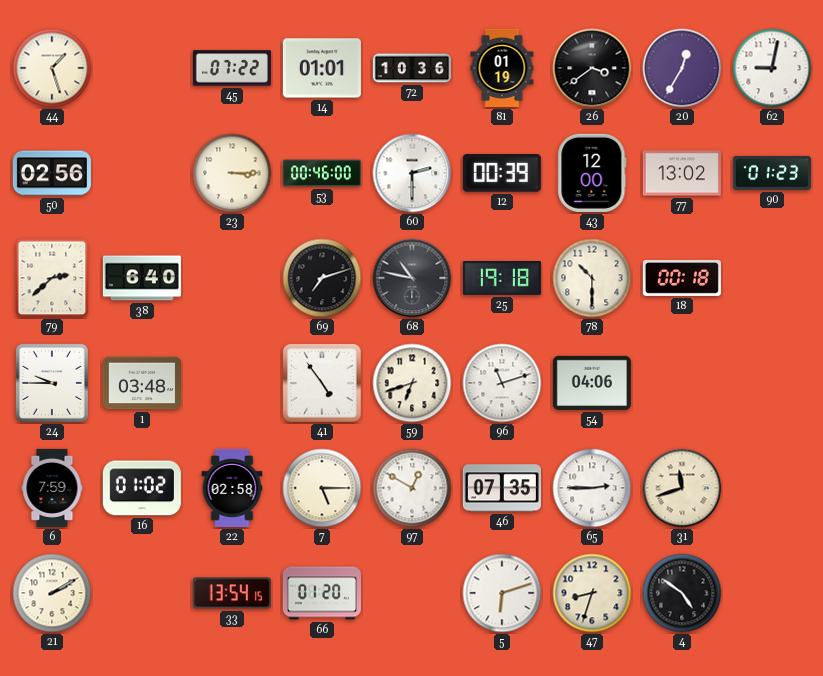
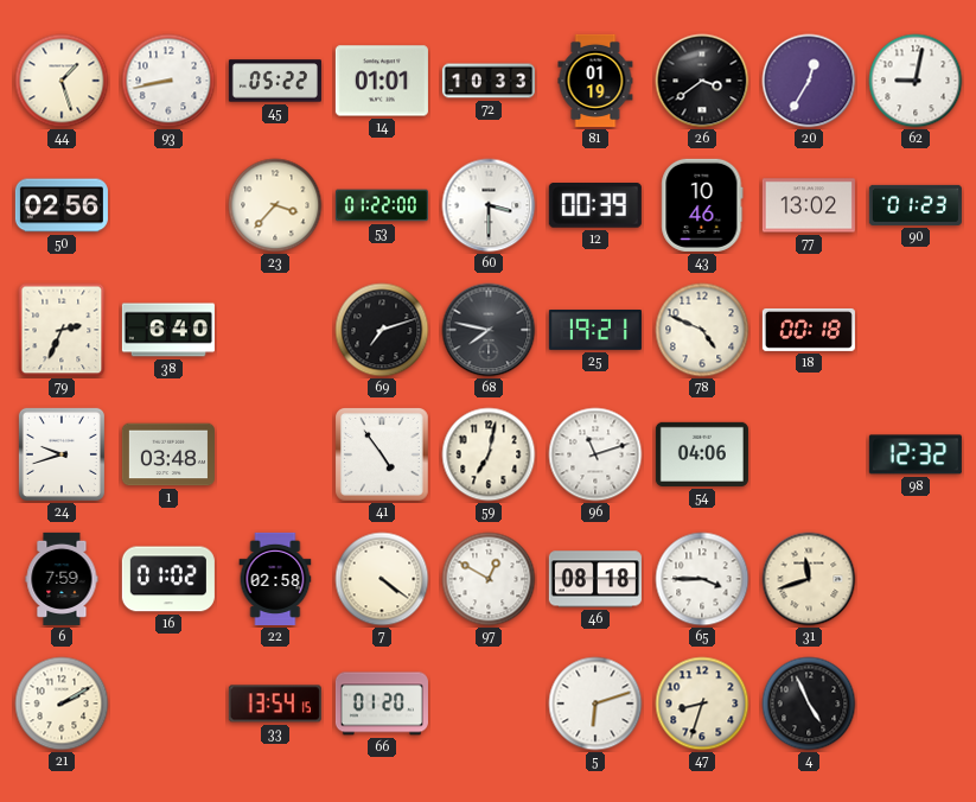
93: none -> 8:43
45: 07:22 -> 05:22
72: 10:36 -> 10:33
23: 3:15 -> 3:37
53: 00:46 -> 01:22
60: 2:30 -> 3:30
43: 12:00 -> 10:46
79: 2:38 -> 2:34
68: 10:47 -> 7:47
25: 19:18 -> 19:21
78: 10:30 -> 4:49
24: 9:45 -> 9:42
59: 6:42 -> 7:02
98: none -> 12:32
7: 5:15 -> 4:21
46: 07:35 -> 08:18
65: 2:45 -> 3:45
4: 4:51 -> 4:56
